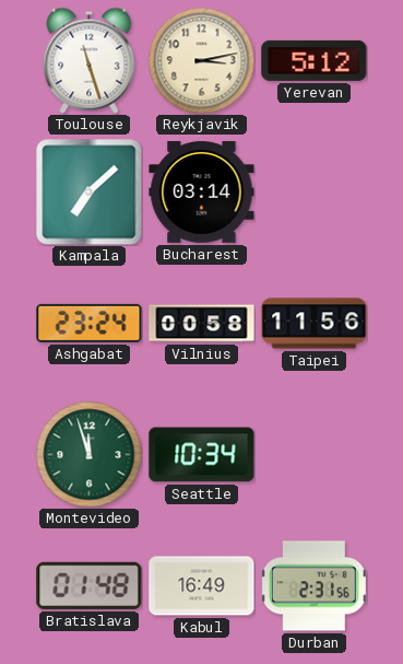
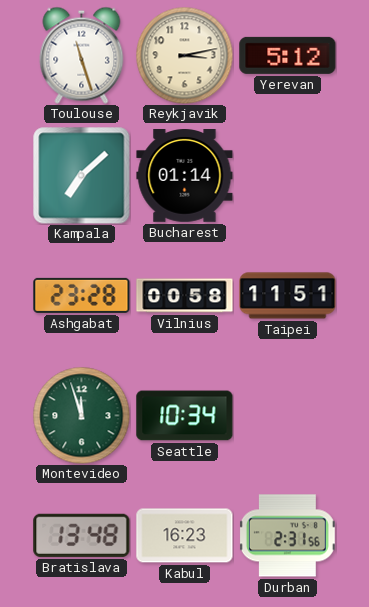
Bucharest: 03:14 -> 01:14
Ashgabat: 23:24 -> 23:28
Taipei: 11:56 -> 11:51
Bratislava: 01:48 -> 13:48
Kabul: 16:49 -> 16:23
